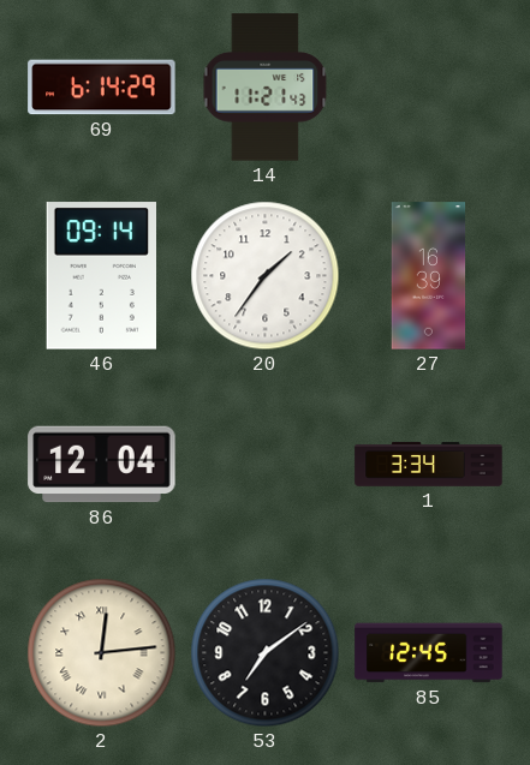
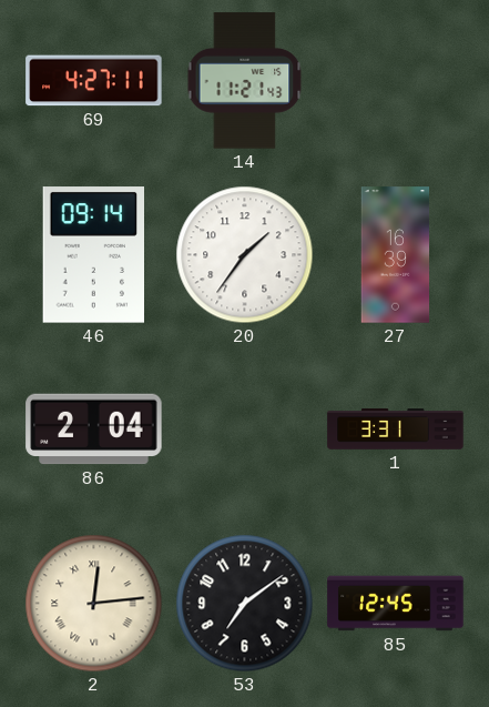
69: 6:14 -> 4:27
86: 12:04 -> 2:04
1: 3:34 -> 3:31
